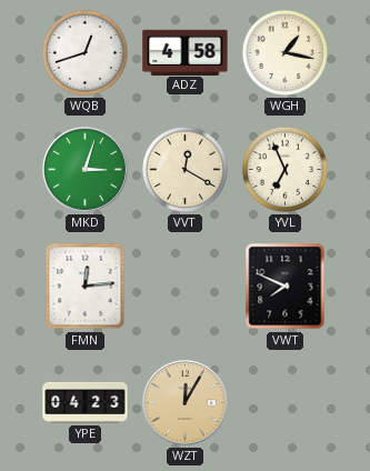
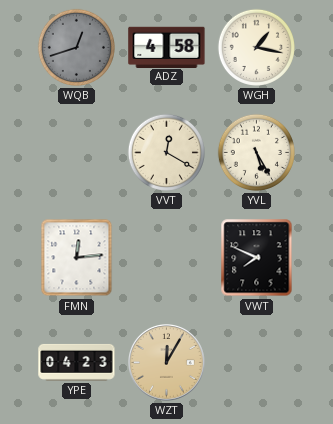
WQB dial: white -> grey
MKD: 3:03 -> none
YVL: 6:56 -> 5:25
